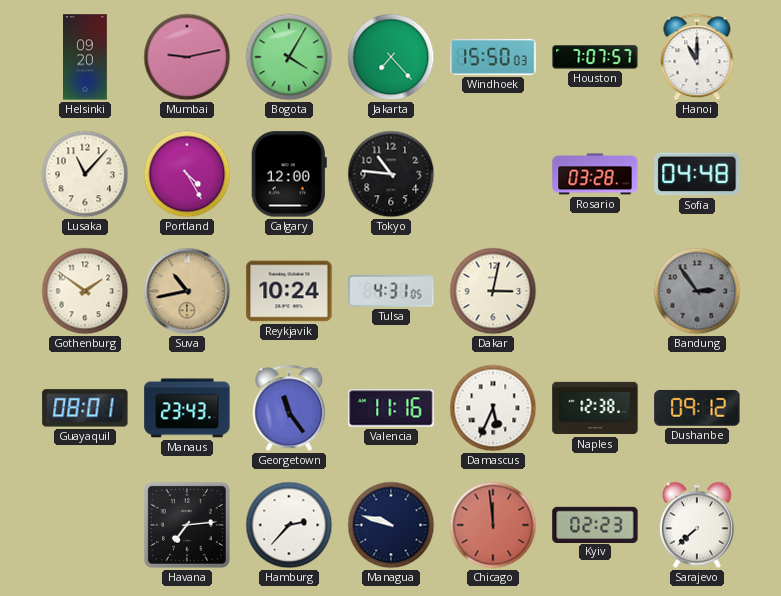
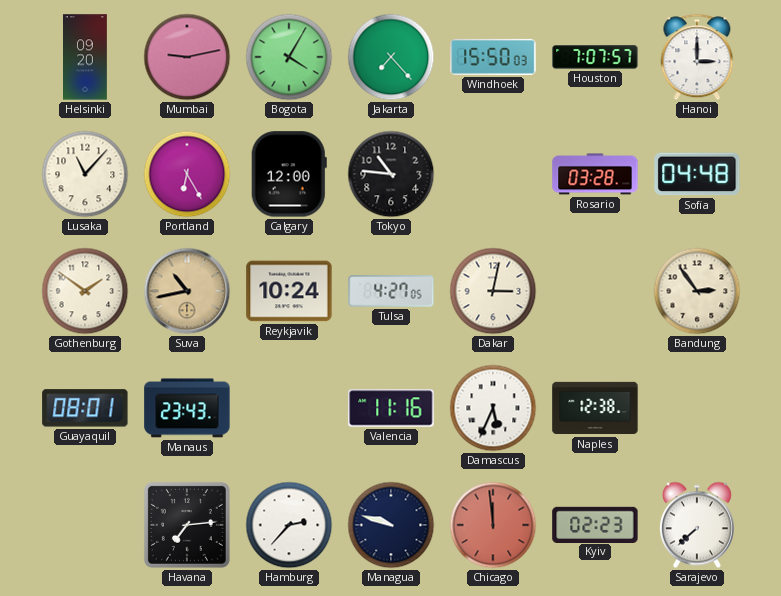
Hanoi: 11:00 -> 3:00
Portland: 4:25 -> 6:25
Tulsa: 4:31 -> 4:27
Bandung dial: grey -> cream
Georgetown: 11:24 -> none
Dushanbe: 09:12 -> none
